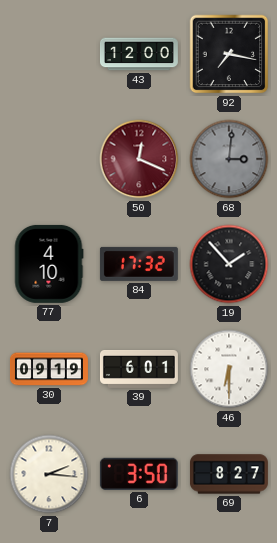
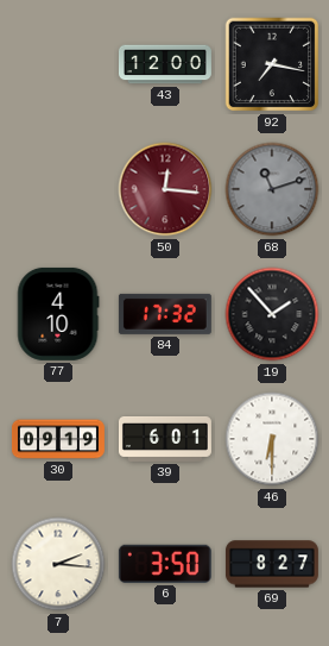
50: 12:19 -> 12:16
68: 3:01 -> 11:12
